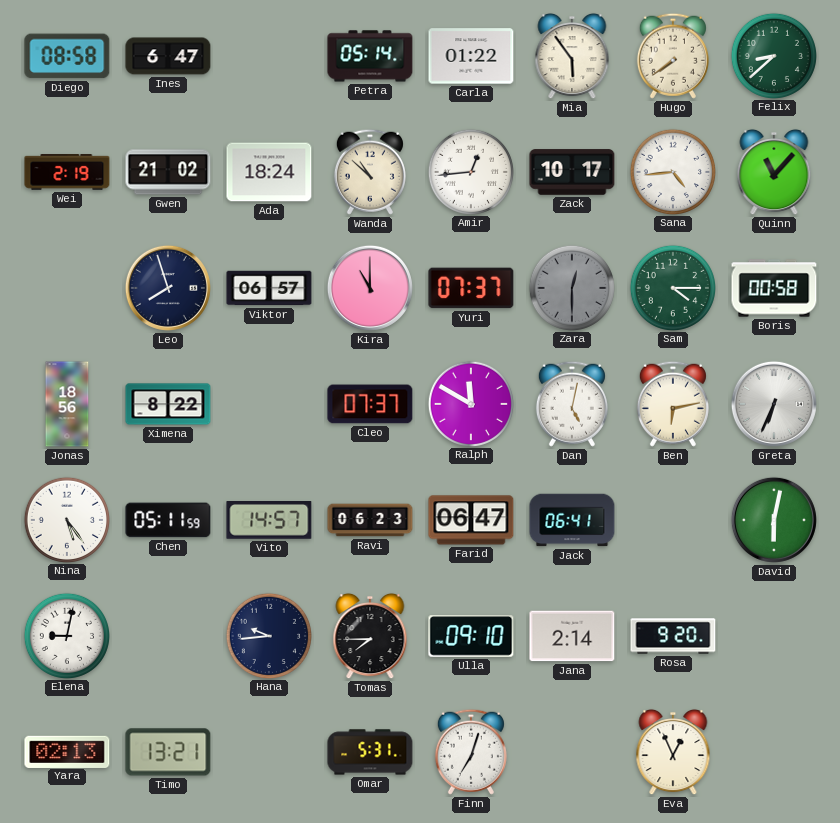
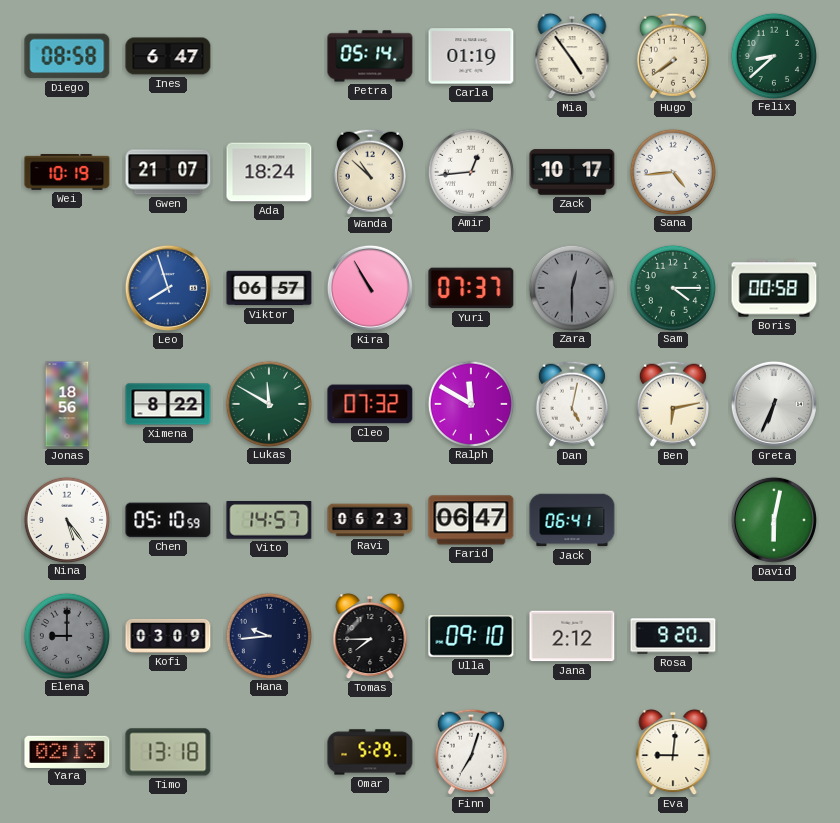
Carla: 01:22 -> 01:19
Mia: 5:54 -> 4:54
Wei: 2:19 -> 10:19
Gwen: 21:02 -> 21:07
Quinn: 11:07 -> none
Leo dial: navy -> blue
Kira: 11:00 -> 10:55
Lukas: none -> 11:50
Cleo: 07:37 -> 07:32
Chen: 05:11 -> 05:10
Elena: 9:02 -> 9:00
Elena dial: white -> grey
Kofi: none -> 03:09
Jana: 2:14 -> 2:12
Timo: 13:21 -> 13:18
Omar: 5:31 -> 5:29
Eva: 12:56 -> 9:01
